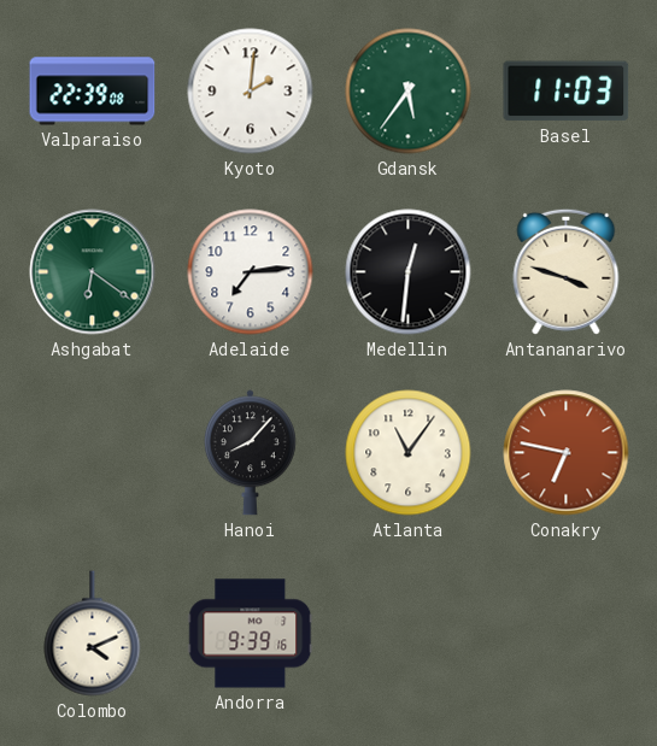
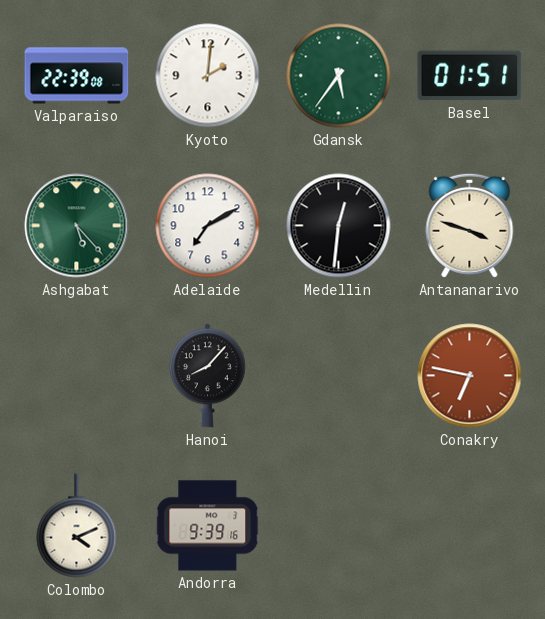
Basel: 11:03 -> 01:51
Ashgabat: 6:21 -> 5:23
Adelaide: 7:14 -> 7:10
Atlanta: 11:06 -> none
